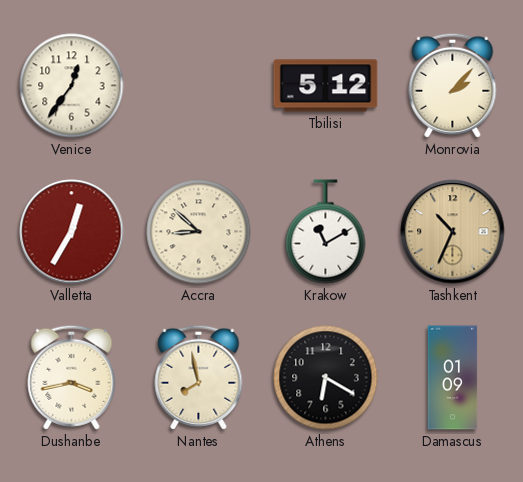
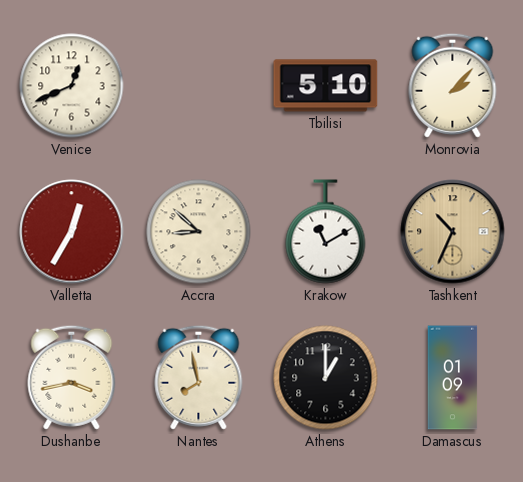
Venice: 12:36 -> 12:41
Tbilisi: 5:12 -> 5:10
Athens: 6:20 -> 1:00
